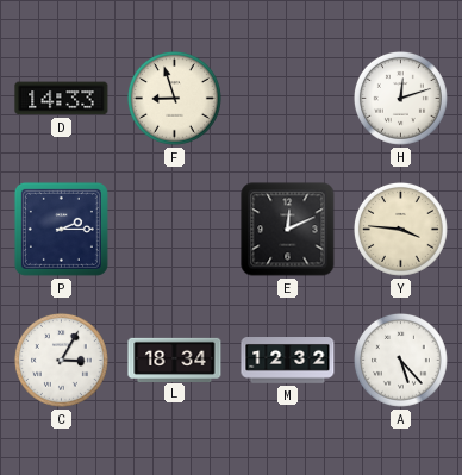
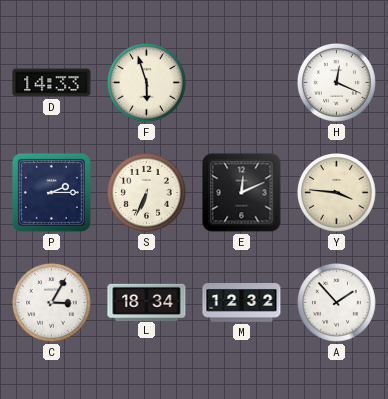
F: 8:57 -> 5:57
H: 12:12 -> 12:19
S: none -> 6:34
A: 5:23 -> 1:53
